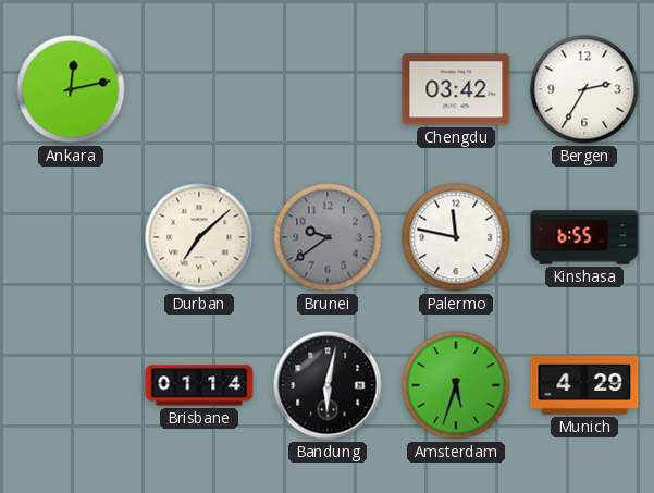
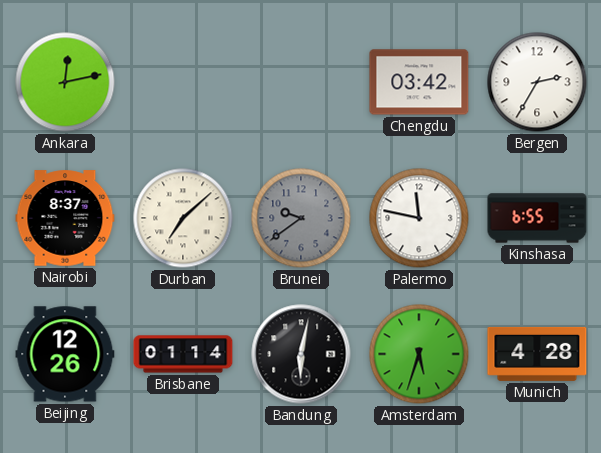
Nairobi: none -> 8:37
Beijing: none -> 12:26
Munich: 4:29 -> 4:28
